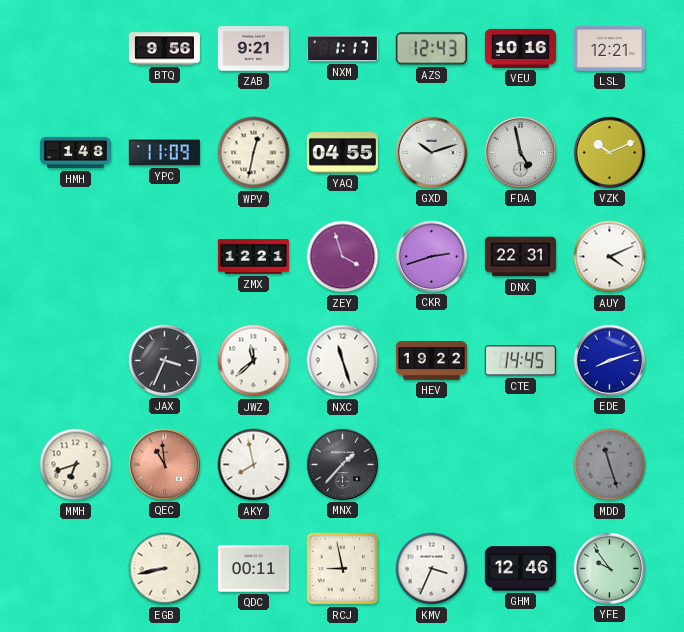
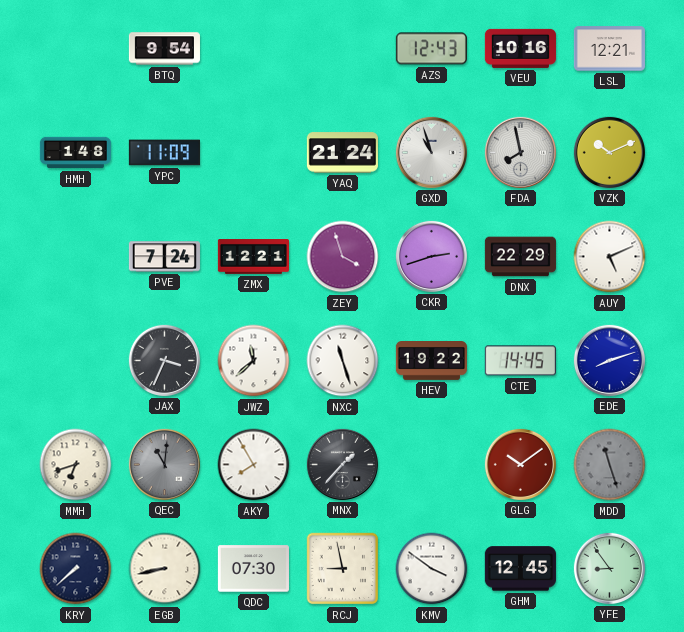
BTQ: 9:56 -> 9:54
ZAB: 9:21 -> none
NXM: 1:17 -> none
WPV: 12:32 -> none
YAQ: 04:55 -> 21:24
GXD: 10:12 -> 10:57
FDA: 4:58 -> 7:58
PVE: none -> 7:24
DNX: 22:31 -> 22:29
AUY: 4:11 -> 5:11
QEC: 10:59 -> 11:01
QEC dial: salmon -> grey
AKY: 7:58 -> 7:55
GLG: none -> 10:09
KRY: none -> 7:38
QDC: 00:11 -> 07:30
KMV: 3:34 -> 3:51
GHM: 12:46 -> 12:45
YFE: 9:54 -> 8:54
